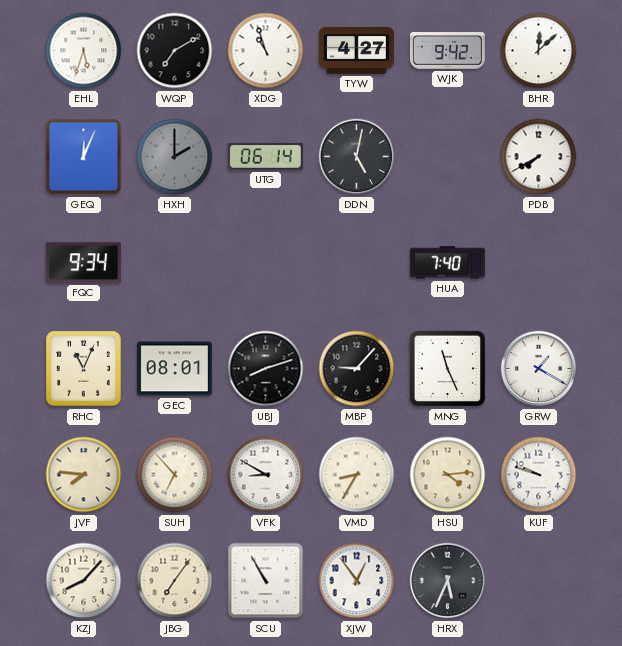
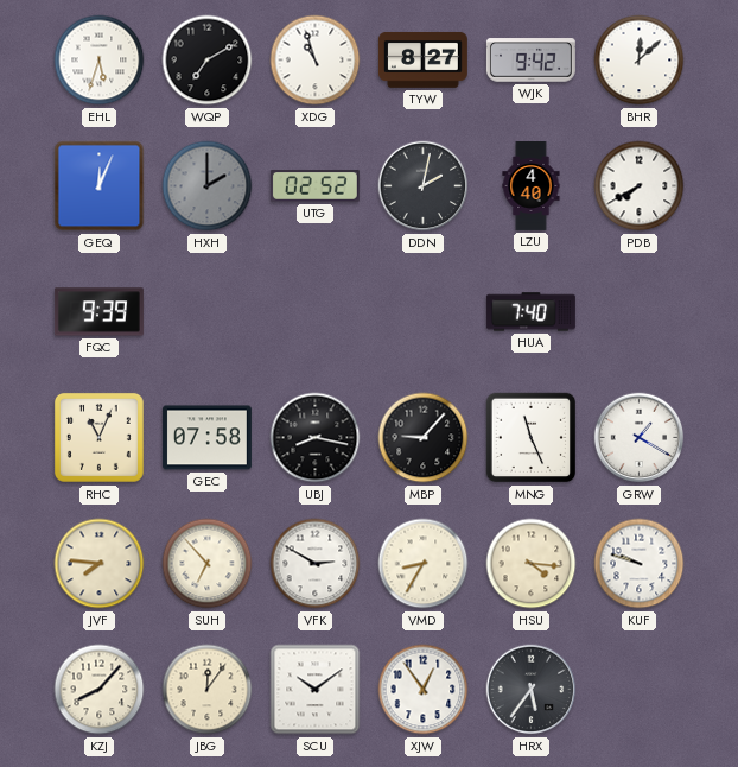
TYW: 4:27 -> 8:27
UTG: 06:14 -> 02:52
DDN: 5:02 -> 2:02
LZU: none -> 4:40
FQC: 9:34 -> 9:39
GEC: 08:01 -> 07:58
UBJ: 8:12 -> 8:17
VFK: 8:50 -> 2:50
HSU: 4:14 -> 4:16
JBG: 7:06 -> 12:06
SCU: 10:55 -> 10:09
HRX: 5:34 -> 5:36
